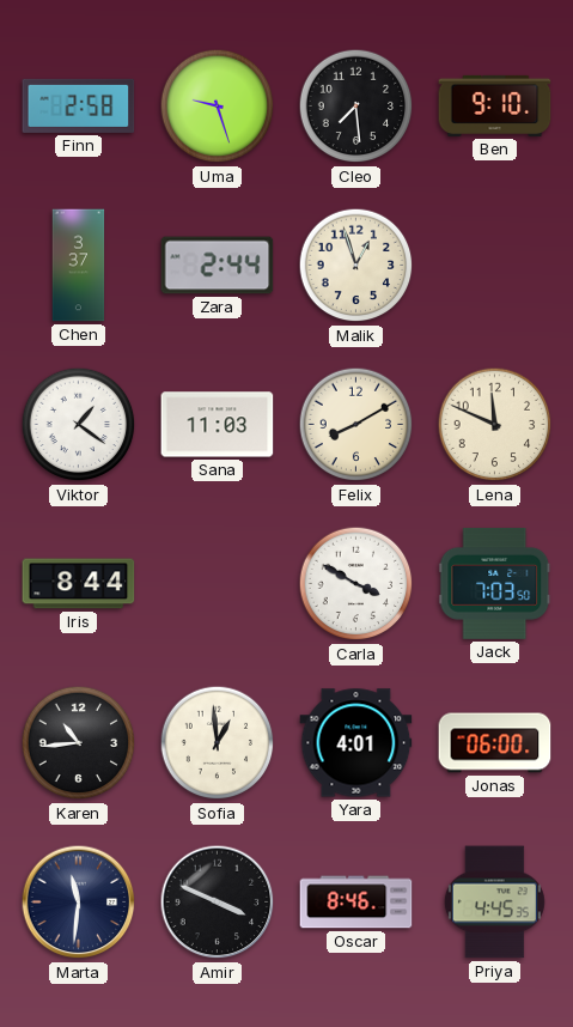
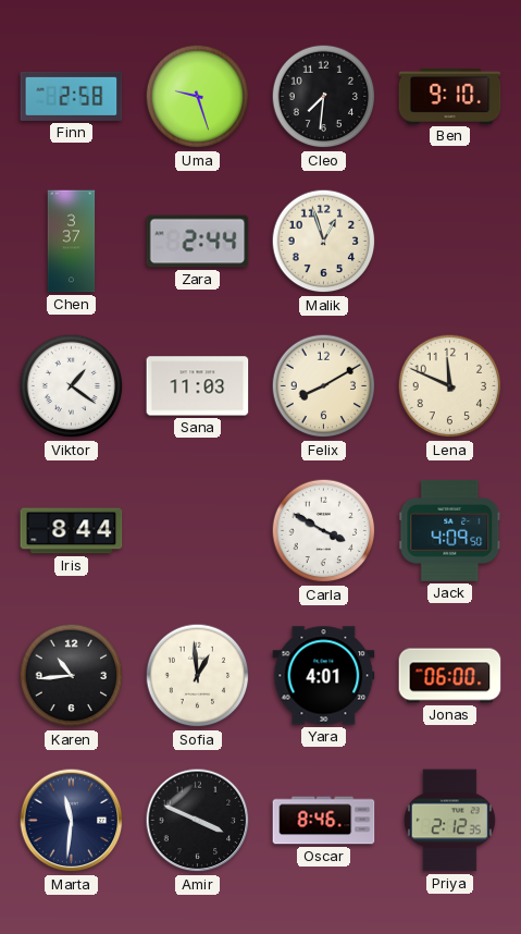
Cleo: 7:29 -> 7:31
Jack: 7:03 -> 4:09
Priya: 4:45 -> 2:12
